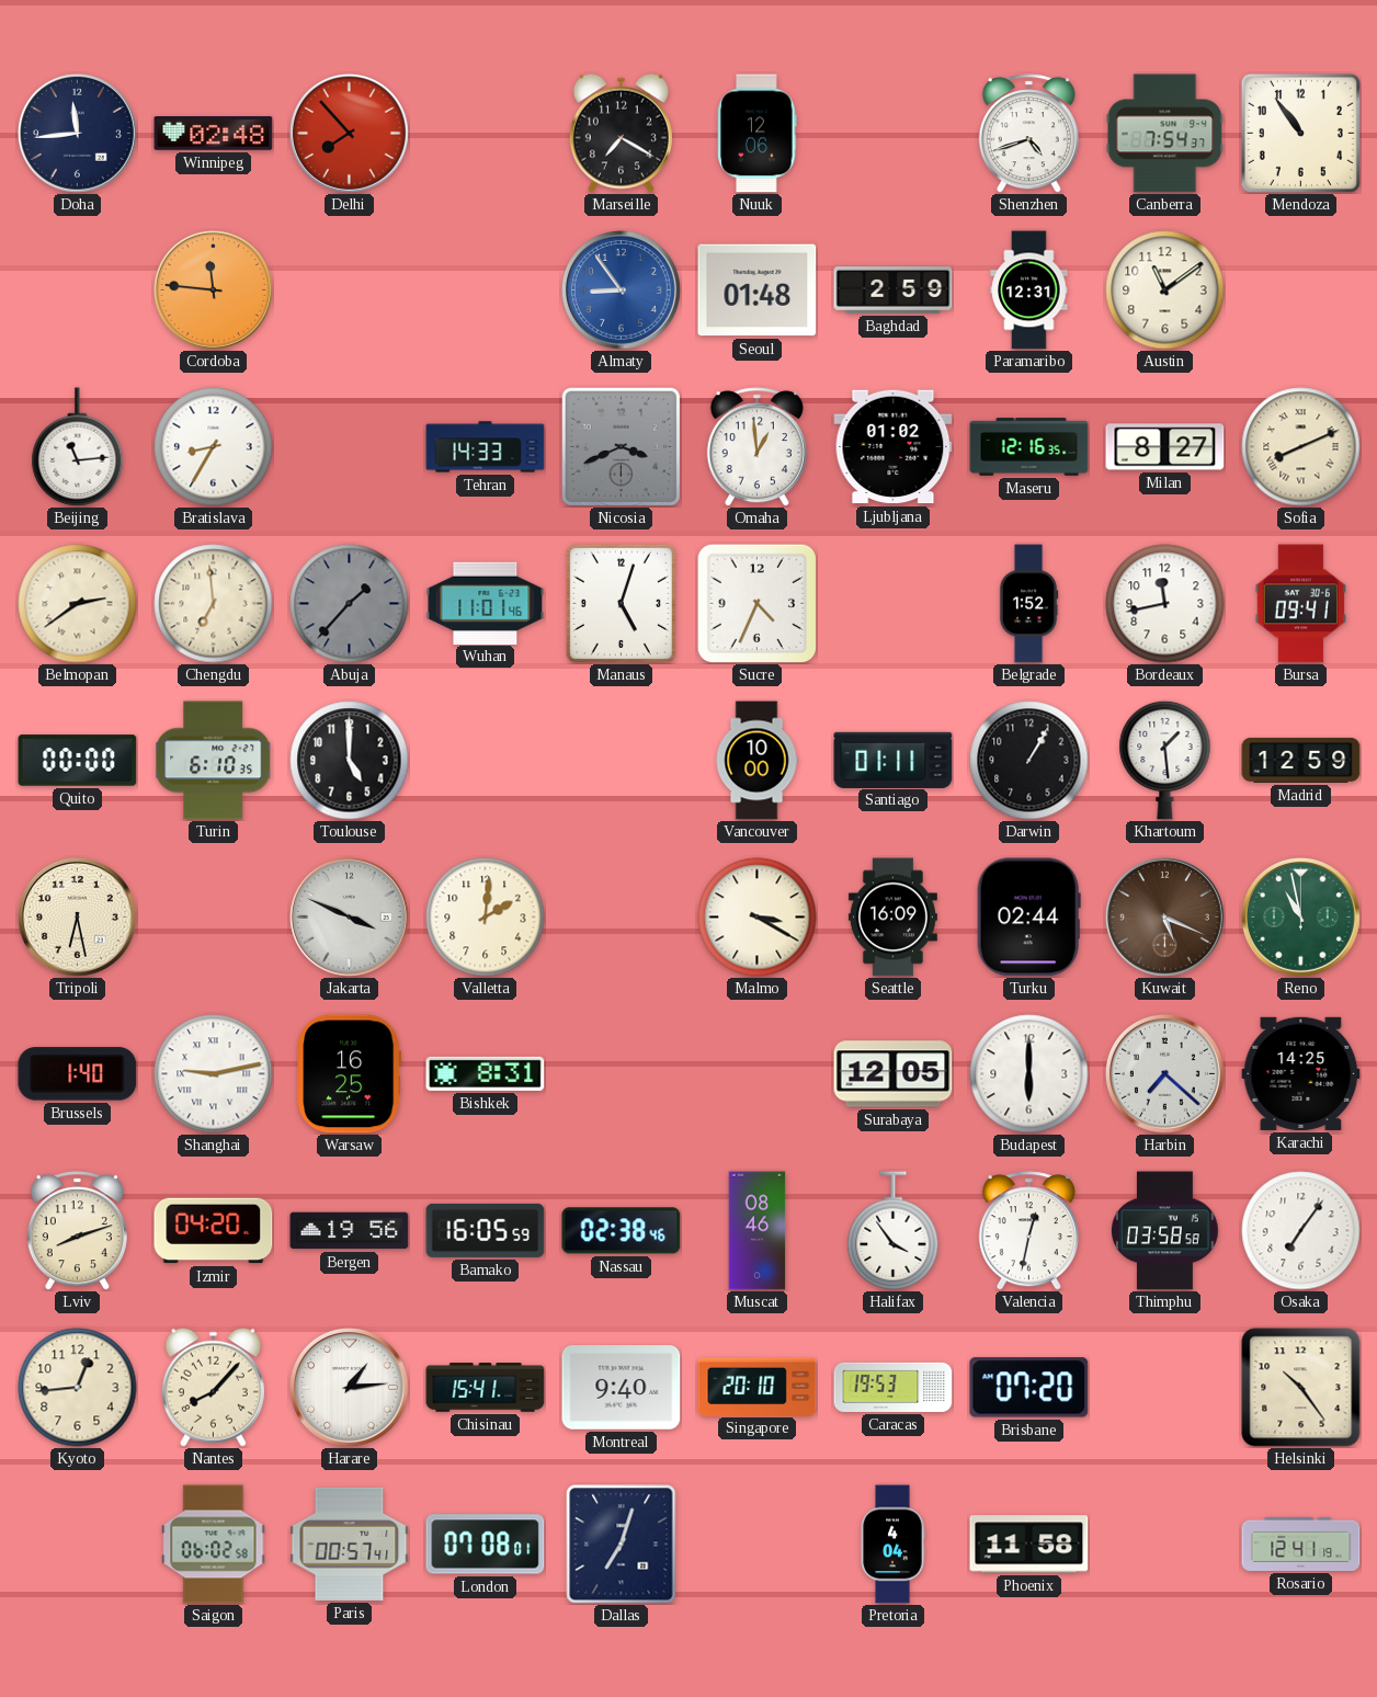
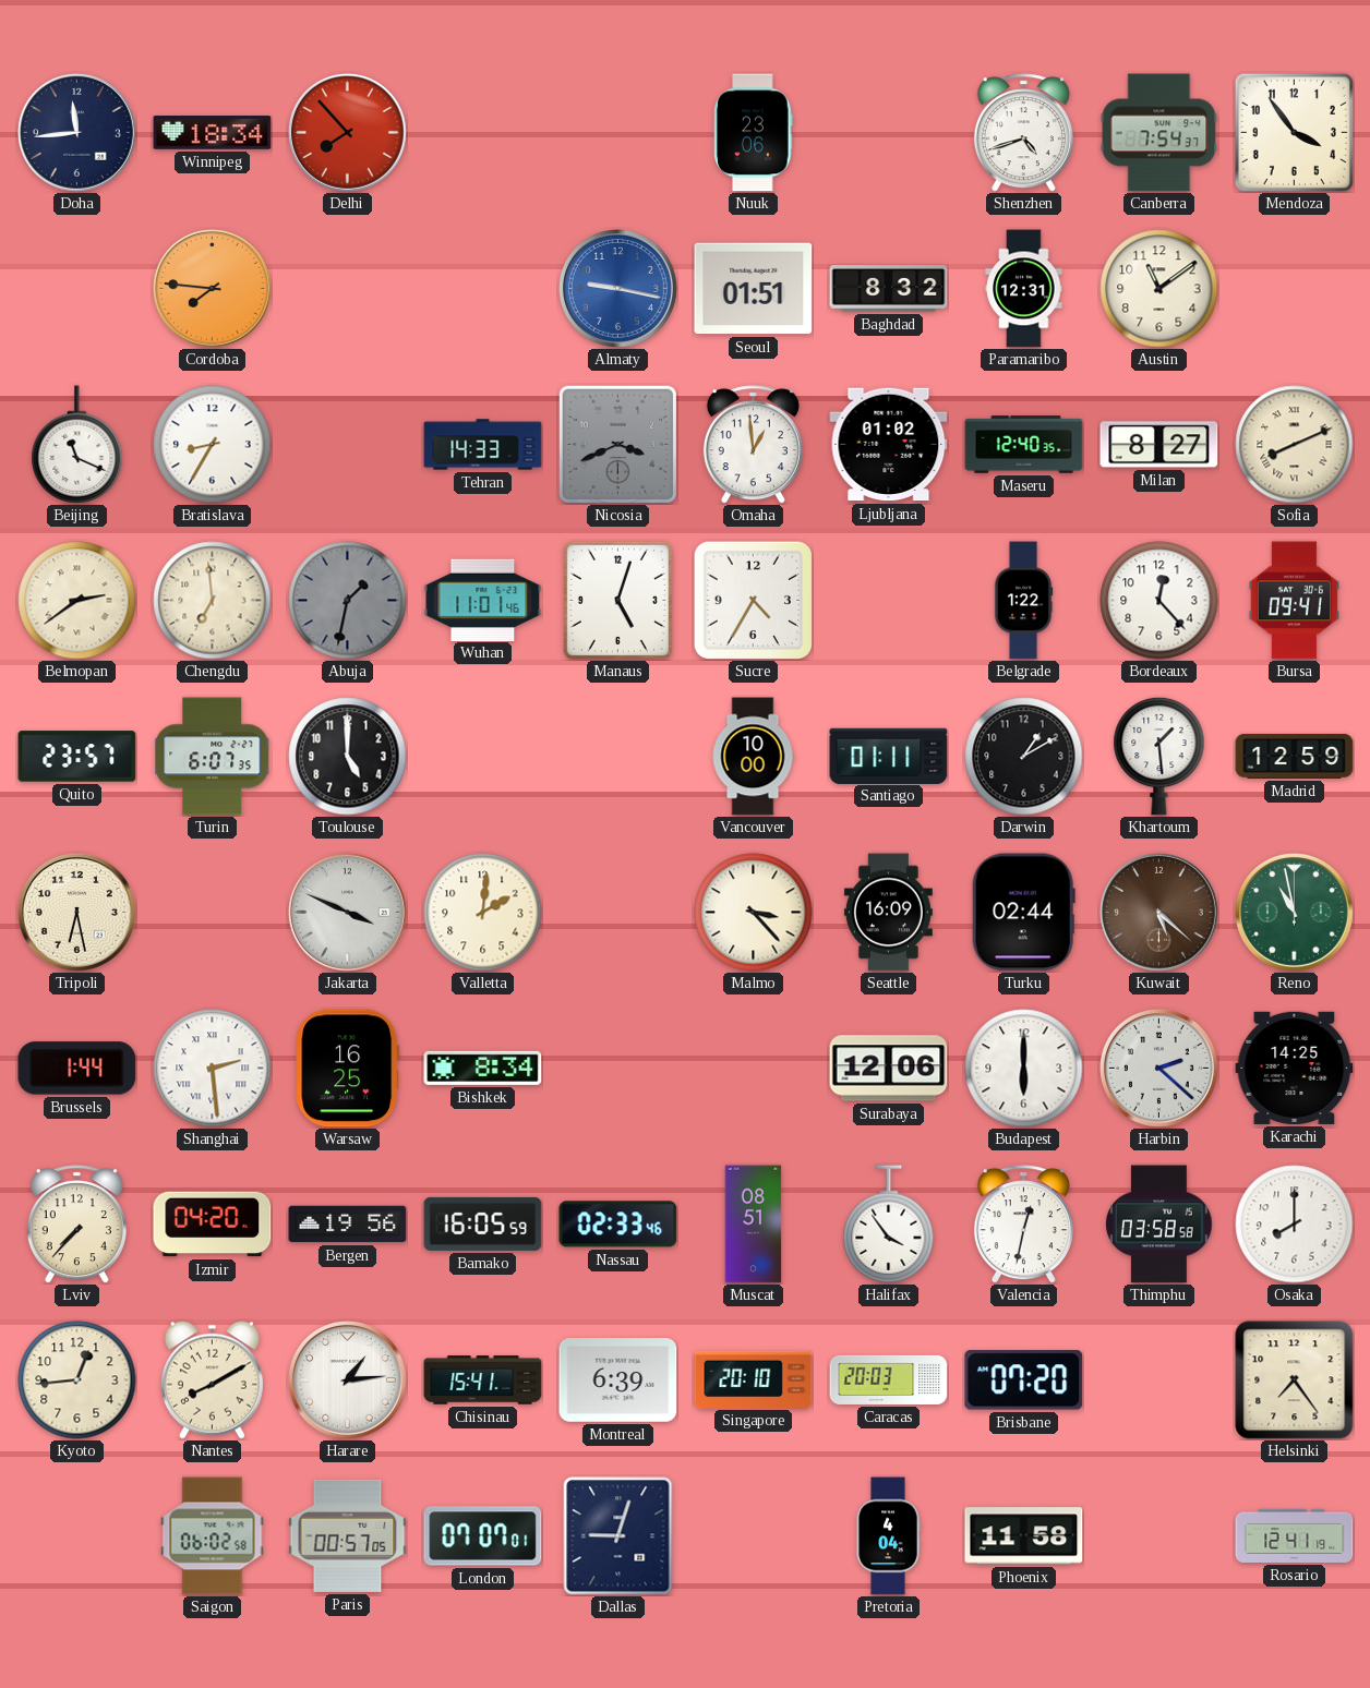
Winnipeg: 02:48 -> 18:34
Marseille: 7:20 -> none
Nuuk: 12:06 -> 23:06
Mendoza: 10:54 -> 3:54
Cordoba: 11:46 -> 7:46
Almaty: 8:54 -> 9:17
Seoul: 01:48 -> 01:51
Baghdad: 2:59 -> 8:32
Beijing: 11:14 -> 11:19
Maseru: 12:16 -> 12:40
Abuja: 1:37 -> 1:32
Sucre: 4:34 -> 4:35
Belgrade: 1:52 -> 1:22
Bordeaux: 11:43 -> 12:23
Quito: 00:00 -> 23:57
Turin: 6:10 -> 6:07
Darwin: 1:05 -> 1:10
Malmo: 3:20 -> 3:23
Kuwait: 5:19 -> 5:22
Brussels: 1:40 -> 1:44
Shanghai: 9:13 -> 2:29
Bishkek: 8:31 -> 8:34
Surabaya: 12:05 -> 12:06
Harbin: 7:22 -> 2:22
Lviv: 8:12 -> 7:37
Nassau: 02:38 -> 02:33
Muscat: 08:46 -> 08:51
Osaka: 7:06 -> 8:00
Nantes: 8:07 -> 8:10
Montreal: 9:40 -> 6:39
Caracas: 19:53 -> 20:03
Helsinki: 10:24 -> 7:24
Paris: 00:57:41 -> 00:57:05
London: 07:08 -> 07:07
Dallas: 7:03 -> 9:03
